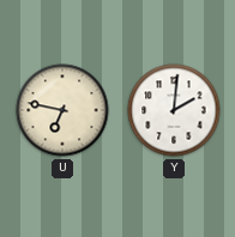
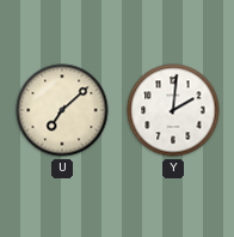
U: 6:47 -> 7:08
